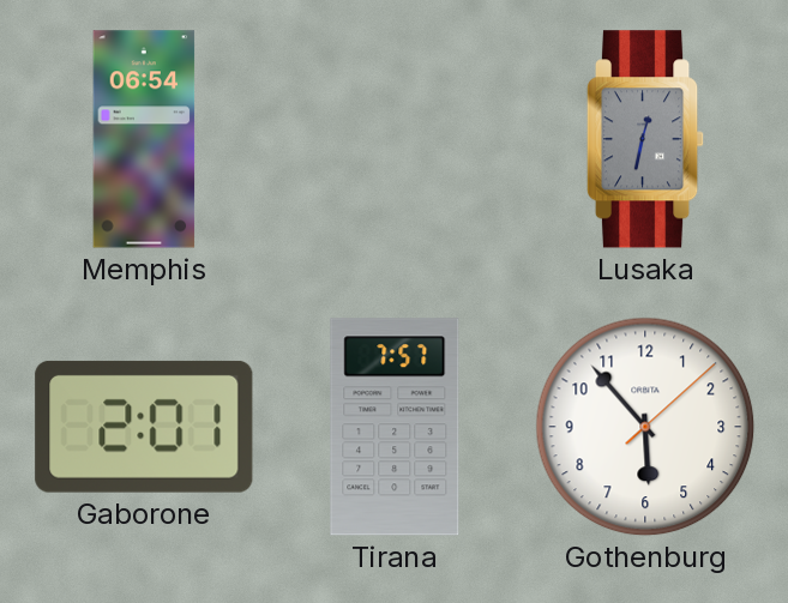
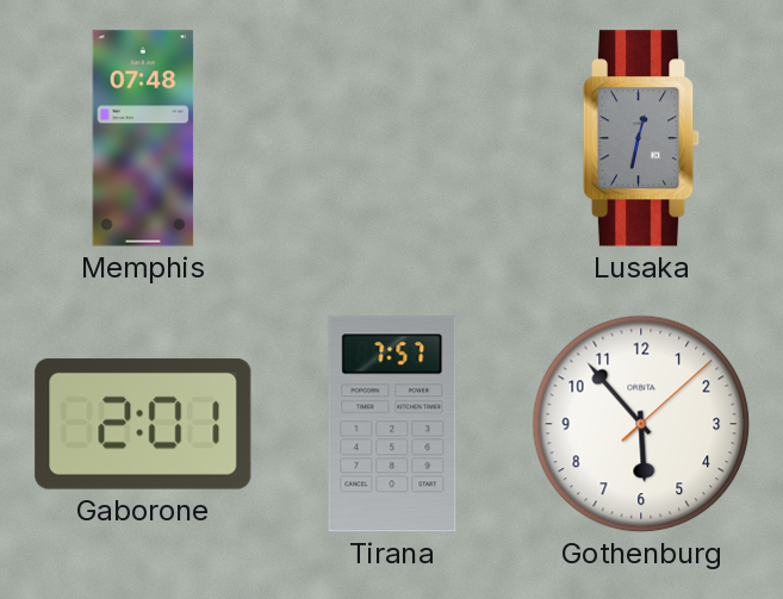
Memphis: 06:54 -> 07:48
